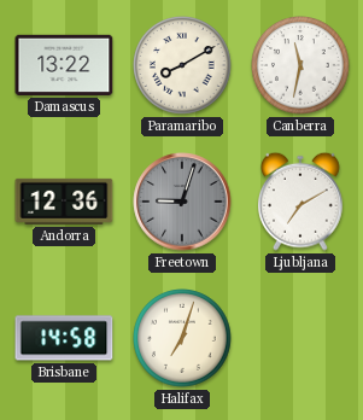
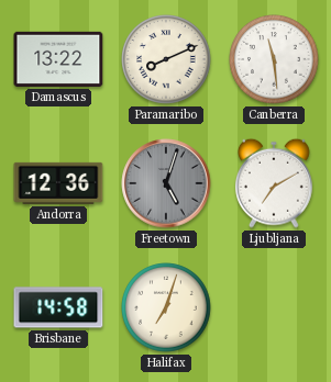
Paramaribo: 8:10 -> 8:11
Canberra: 11:32 -> 11:29
Freetown: 9:03 -> 5:03
